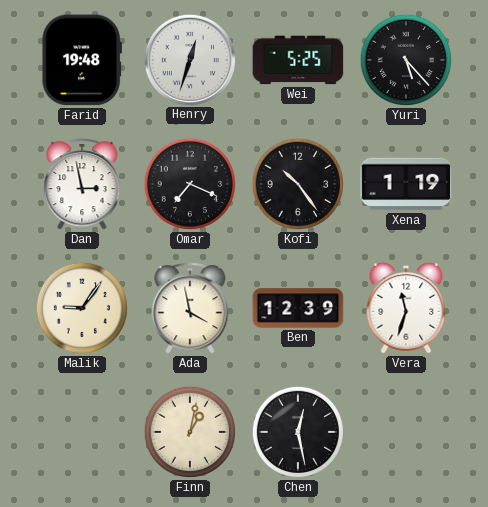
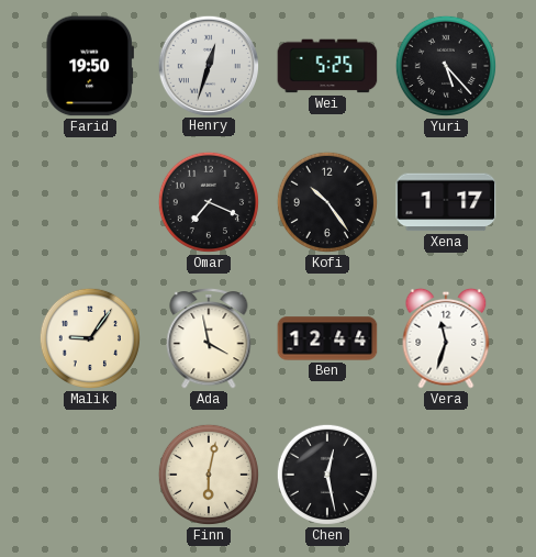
Farid: 19:48 -> 19:50
Dan: 2:58 -> none
Xena: 1:19 -> 1:17
Ben: 12:39 -> 12:44
Finn: 1:02 -> 6:02
